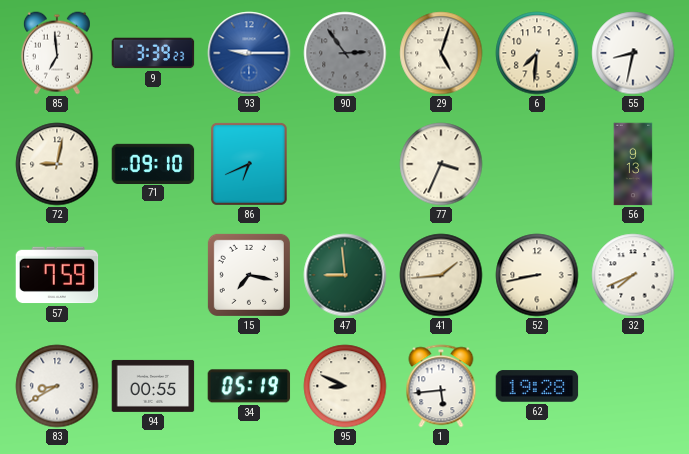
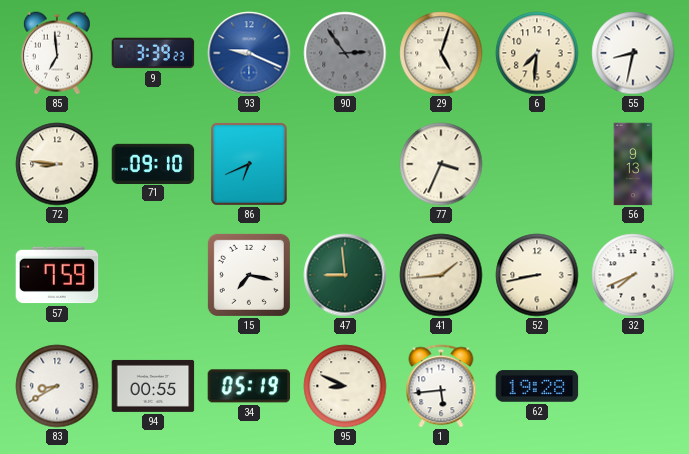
93: 9:15 -> 9:19
72: 9:02 -> 8:46
